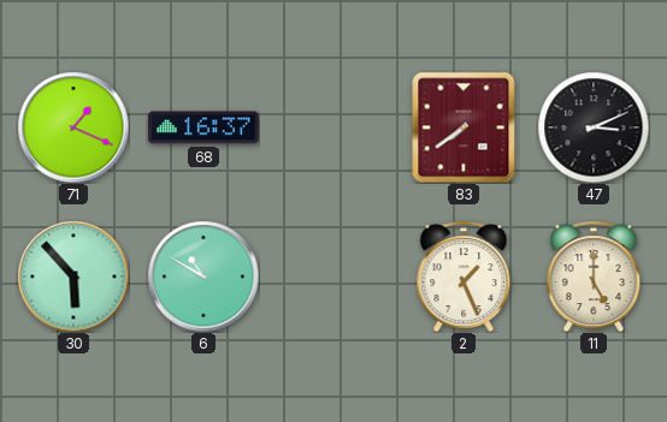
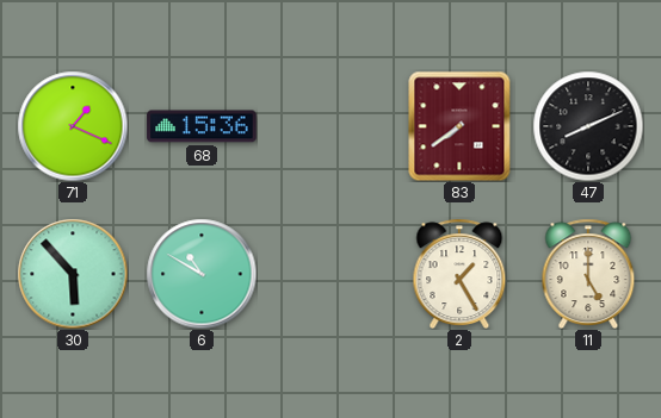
68: 16:37 -> 15:36
47: 3:11 -> 8:11
2: 1:26 -> 1:25
